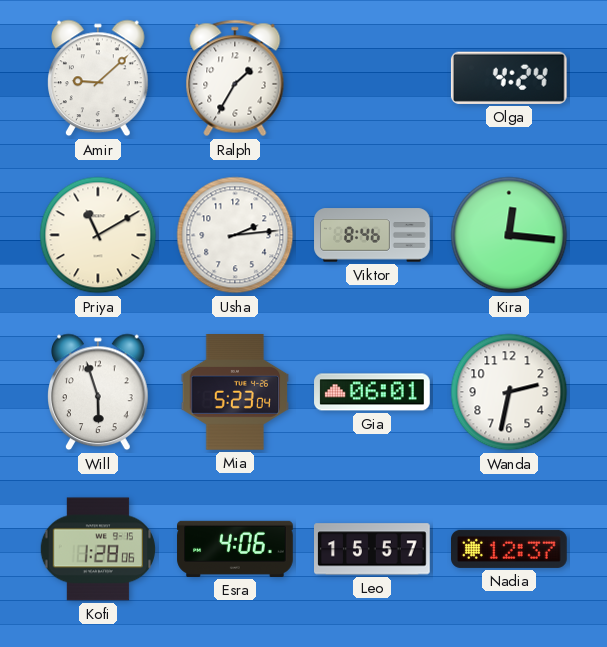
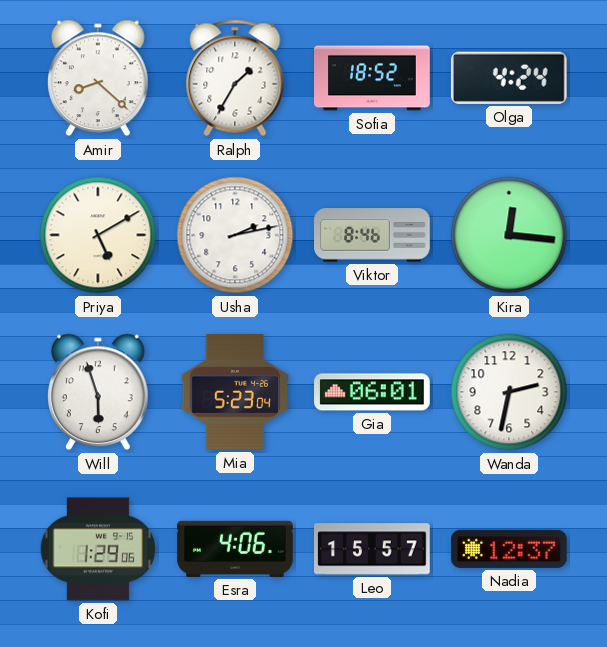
Amir: 9:08 -> 8:22
Sofia: none -> 18:52
Priya: 11:10 -> 5:10
Usha: 2:14 -> 2:13
Kofi: 1:28 -> 1:29
